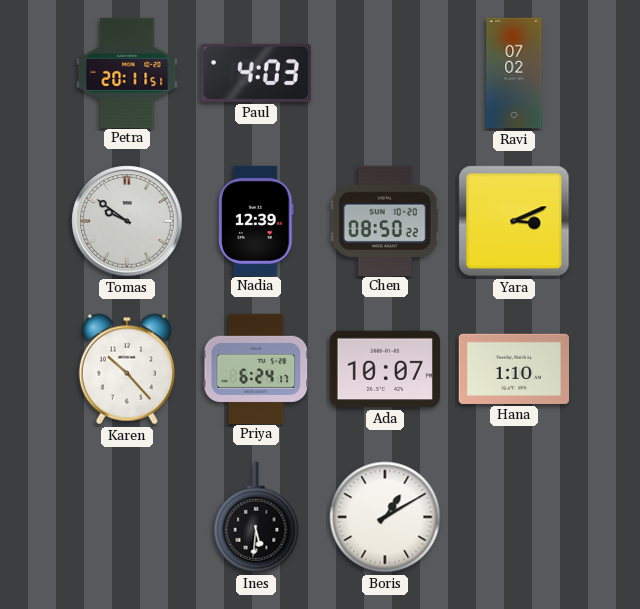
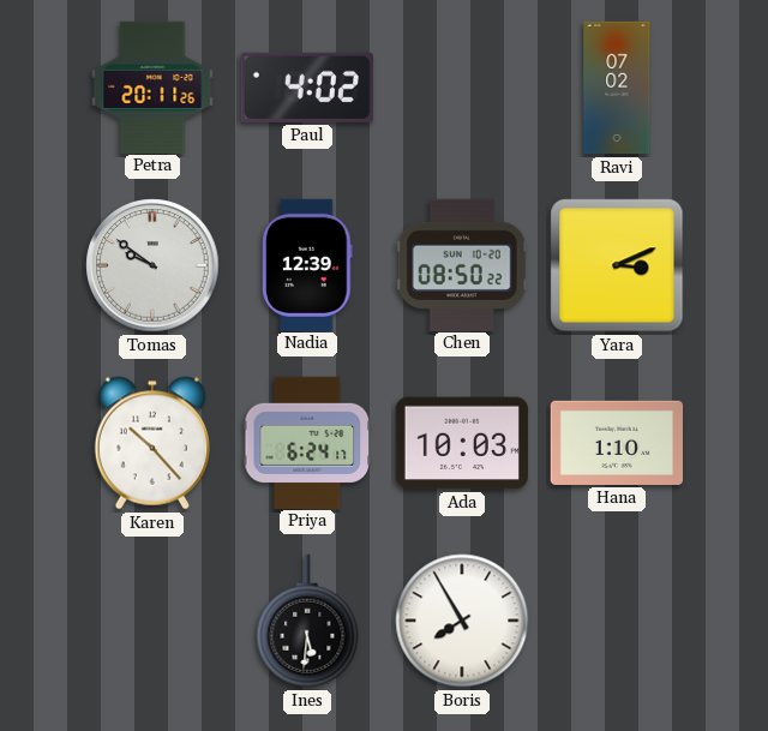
Petra: 20:11:51 -> 20:11:26
Paul: 4:03 -> 4:02
Ada: 10:07 -> 10:03
Boris: 1:10 -> 7:55
